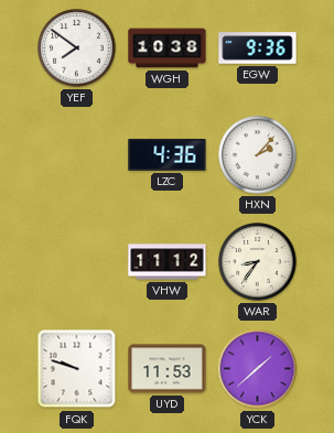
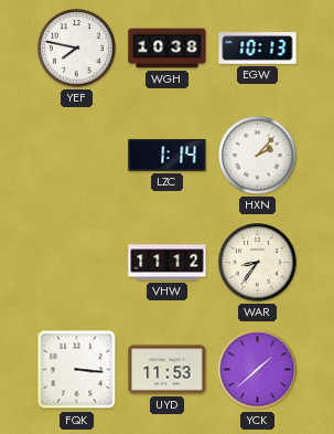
YEF: 7:51 -> 7:47
EGW: 9:36 -> 10:13
LZC: 4:36 -> 1:14
FQK: 9:48 -> 3:16
